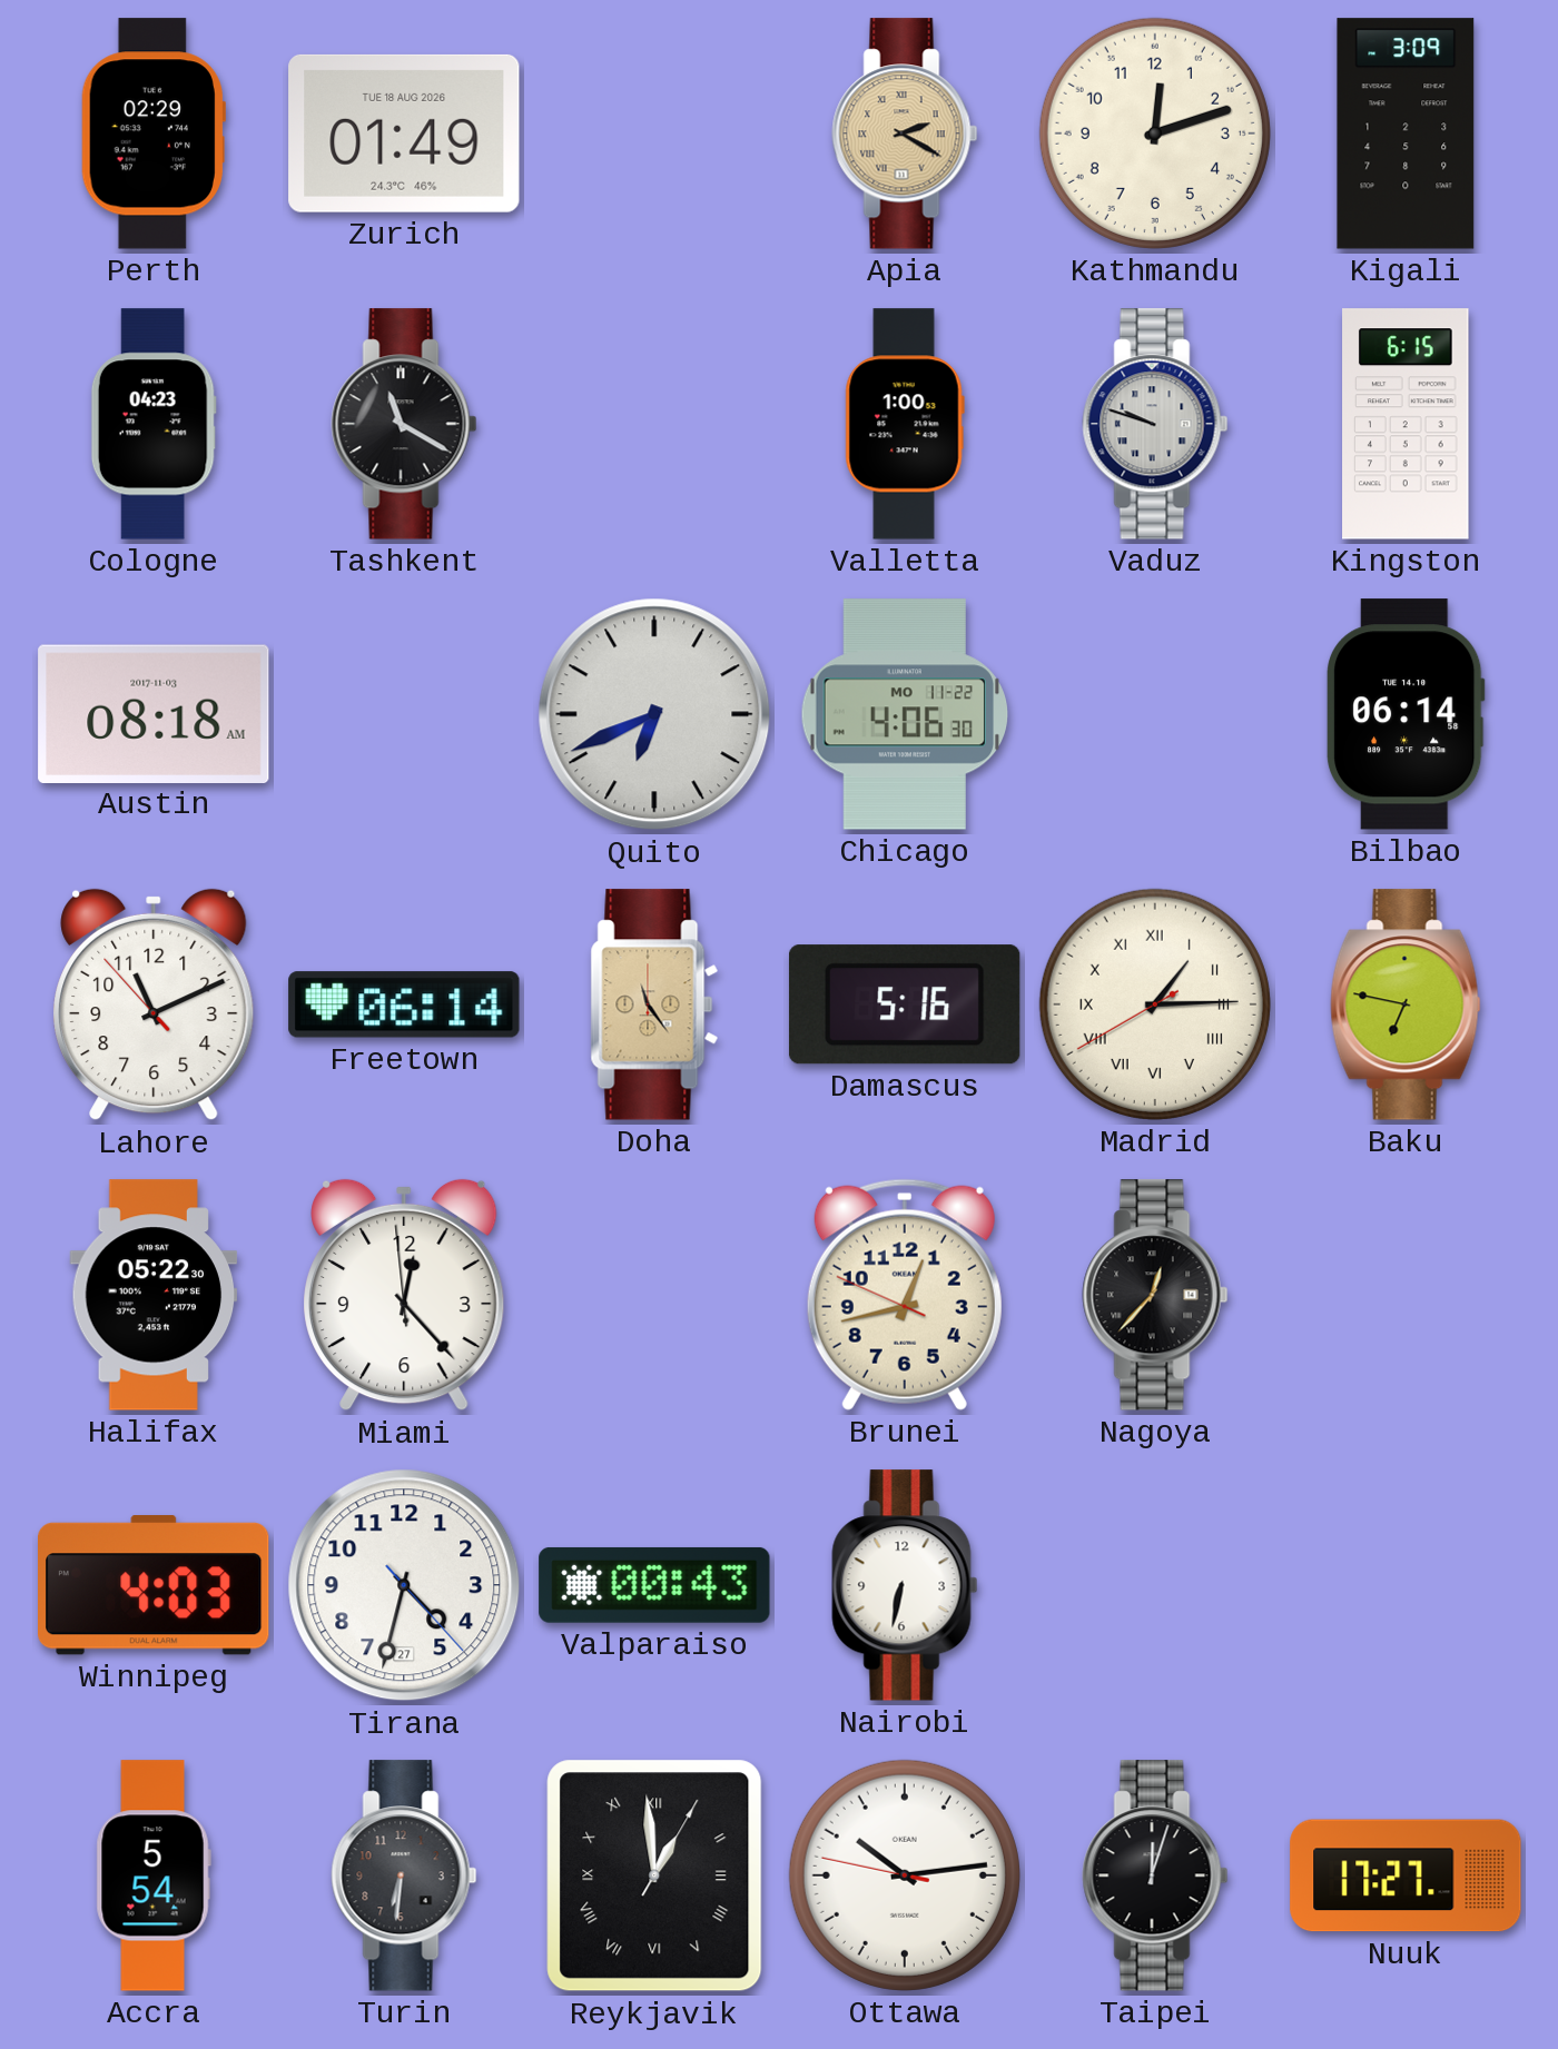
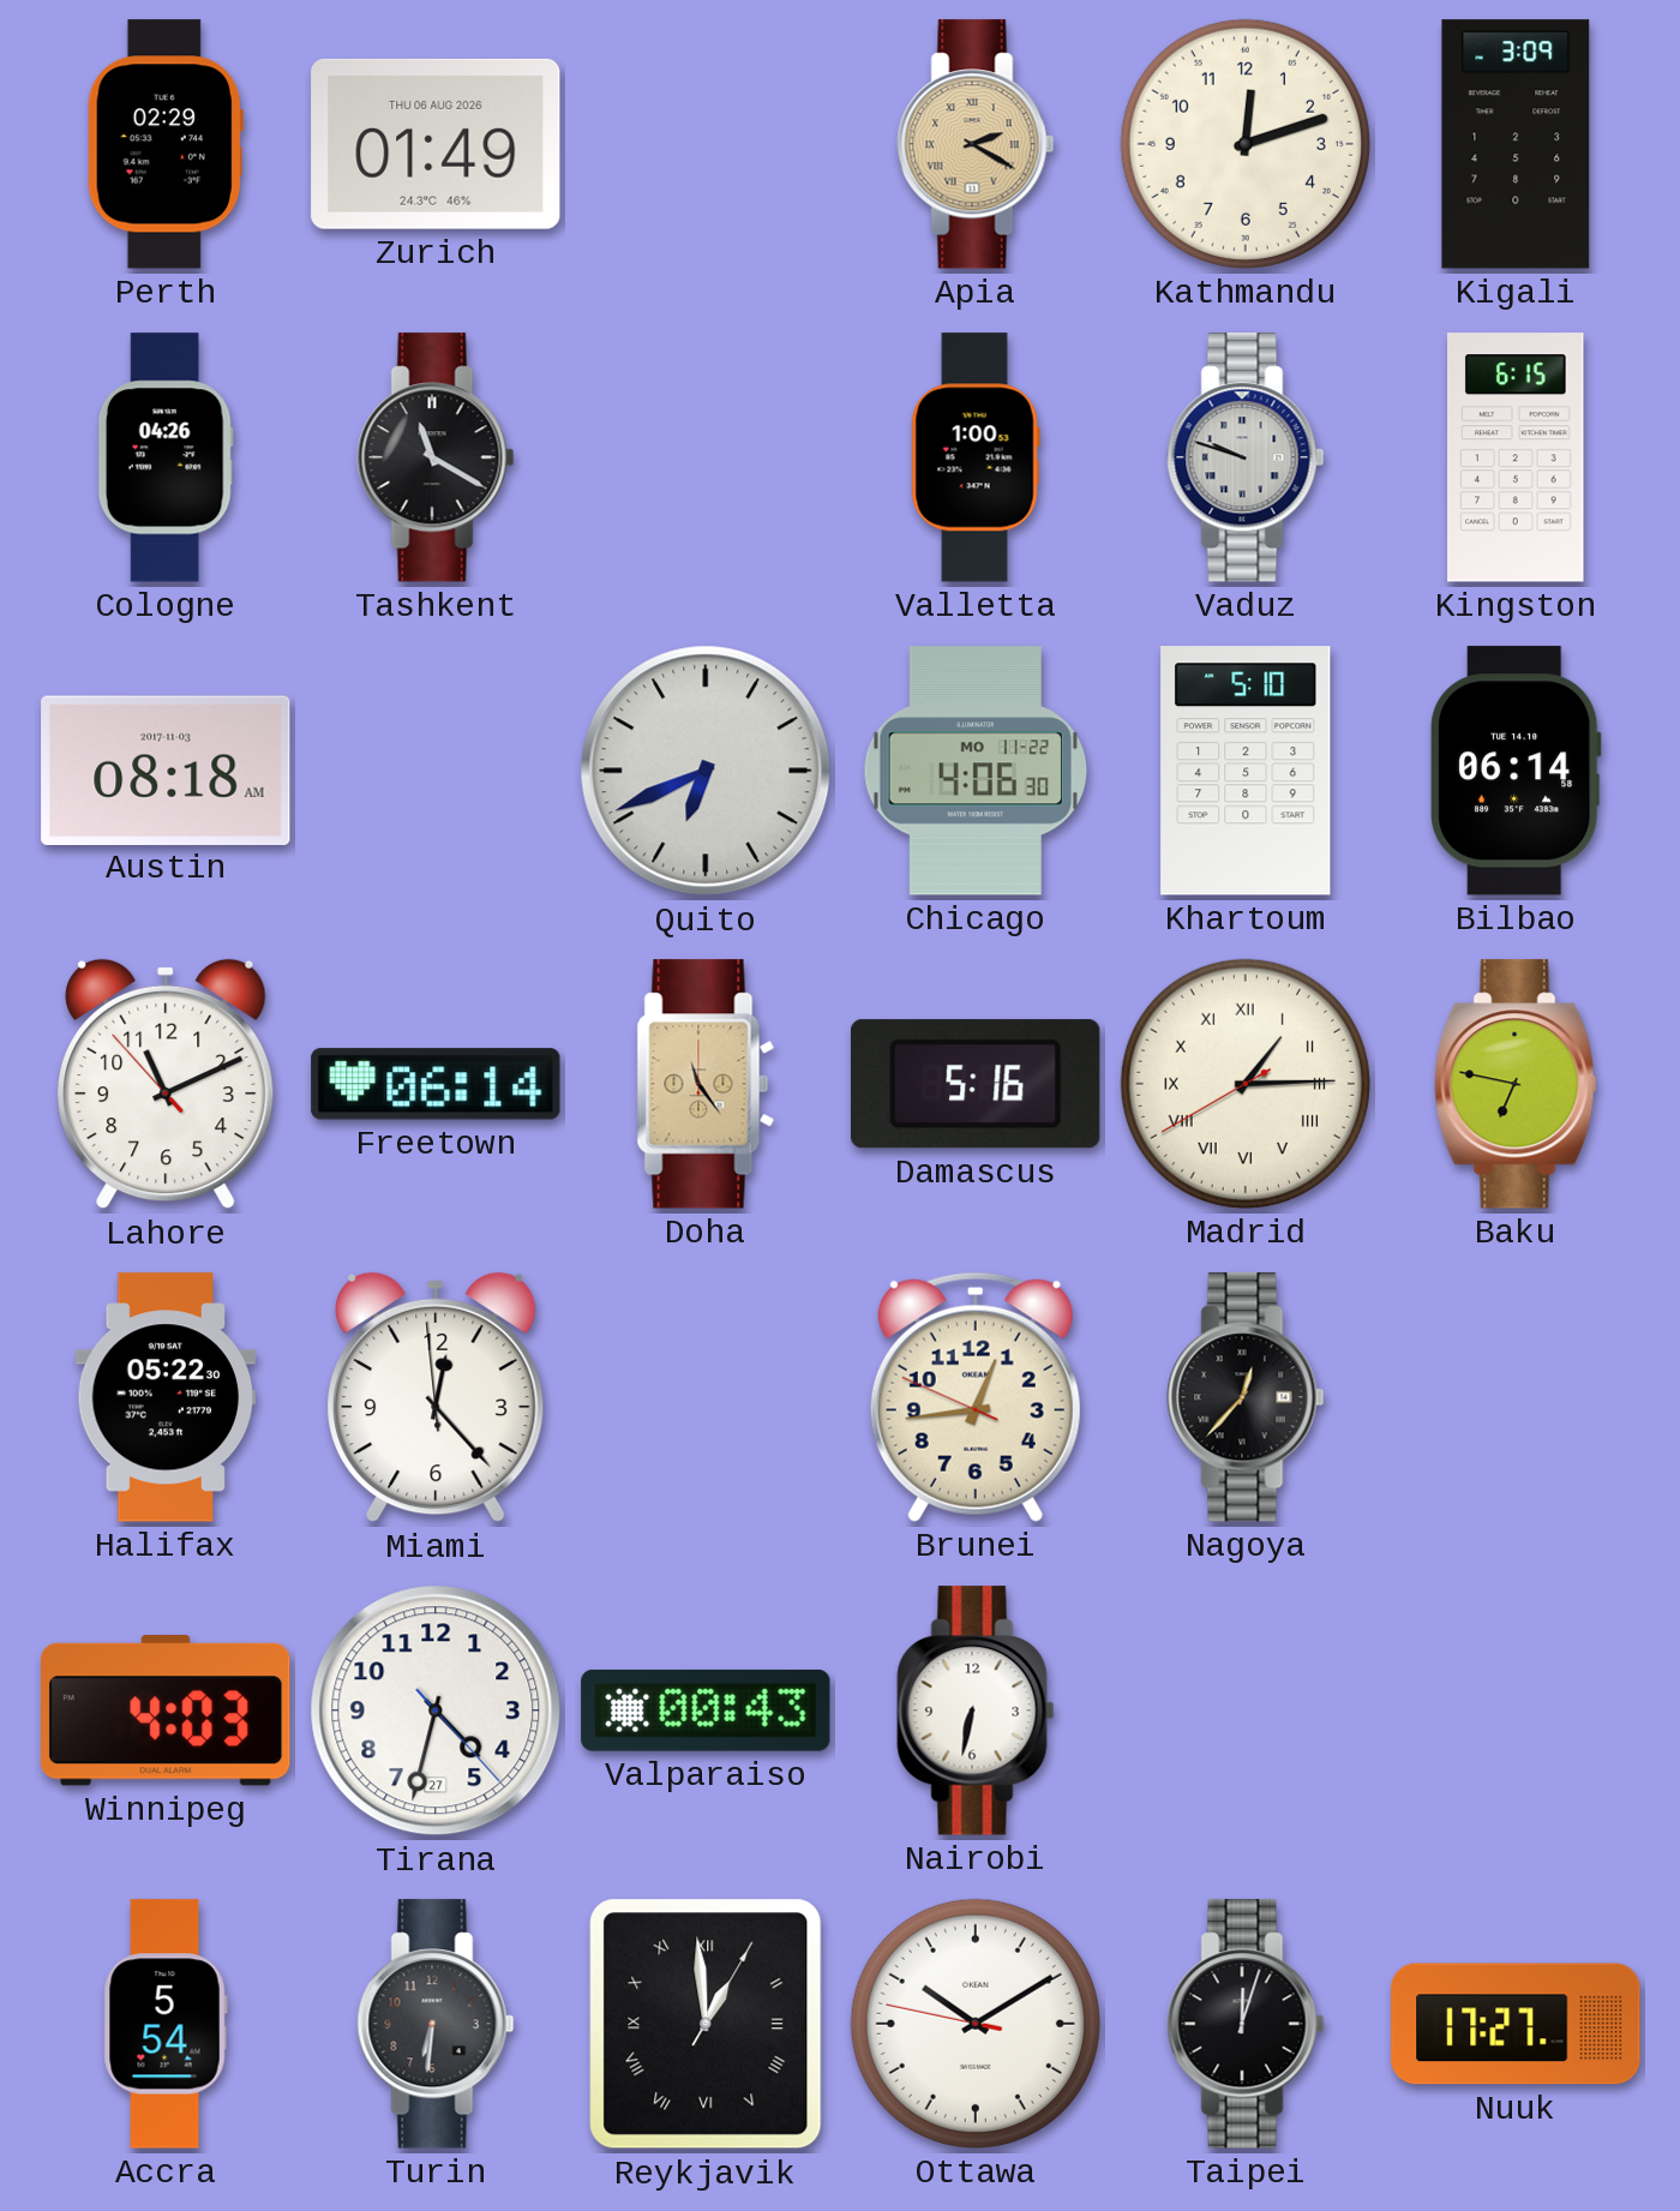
Zurich date: TUE 18 AUG 2026 -> THU 06 AUG 2026
Cologne: 04:23 -> 04:26
Khartoum: none -> 5:10
Brunei: 12:42 -> 12:43
Ottawa: 10:13 -> 10:09
